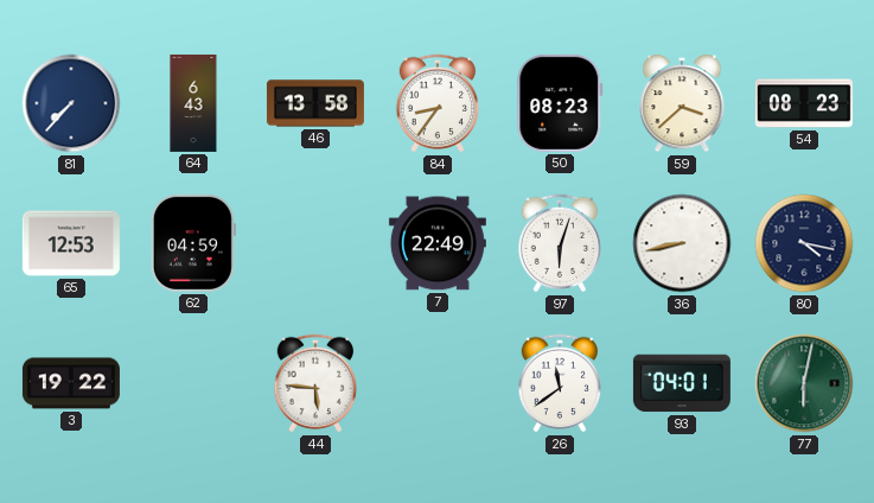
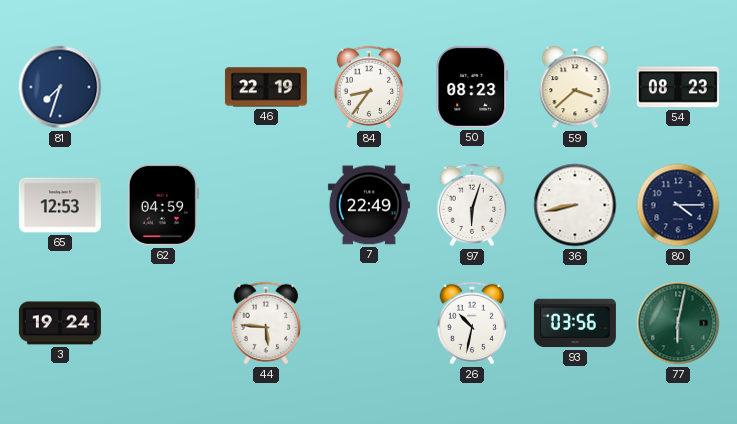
81: 7:37 -> 7:33
64: 6:43 -> none
46: 13:58 -> 22:19
80: 4:17 -> 4:15
3: 19:22 -> 19:24
26: 11:39 -> 10:32
93: 04:01 -> 03:56
